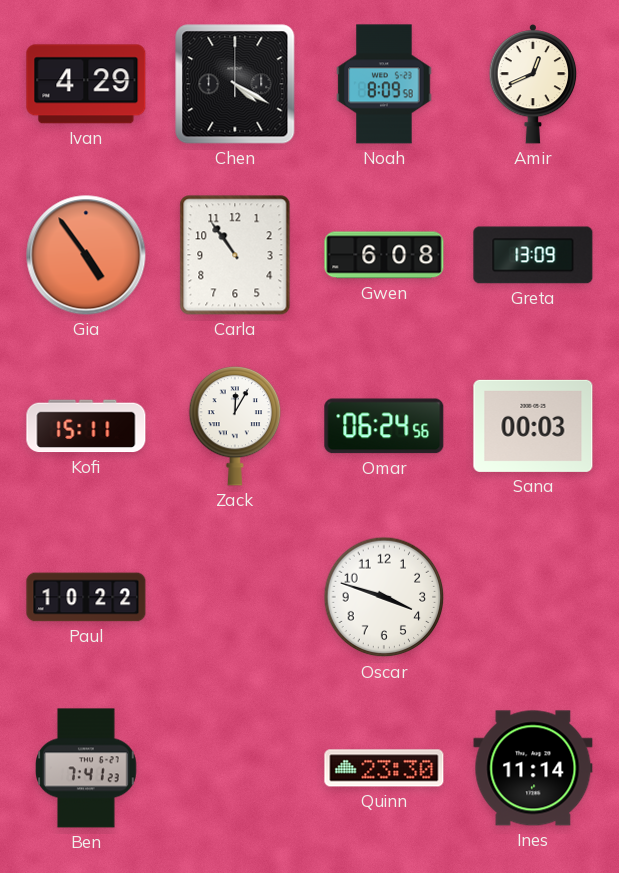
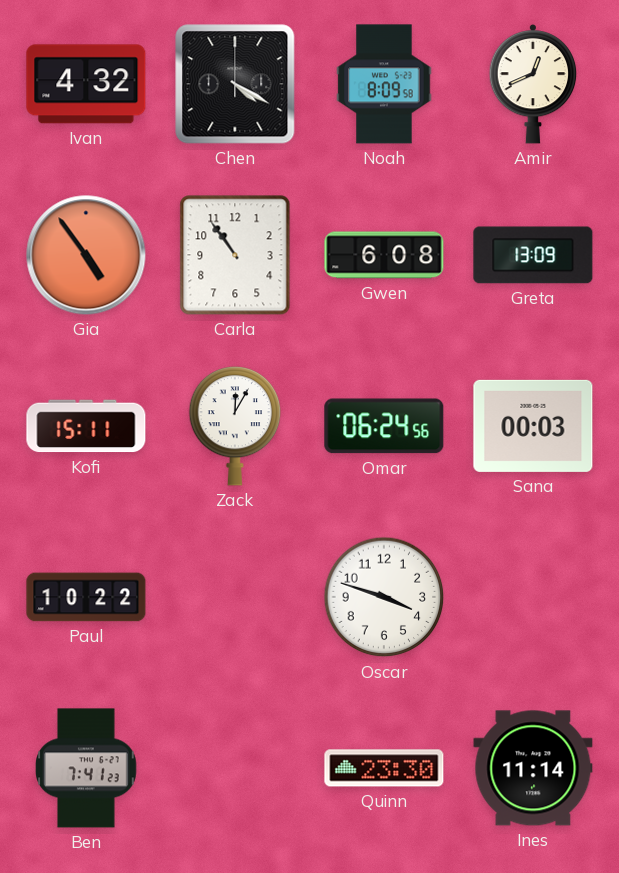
Ivan: 4:29 -> 4:32
